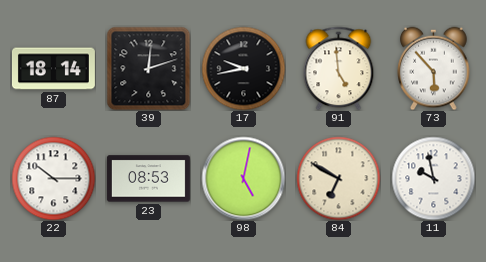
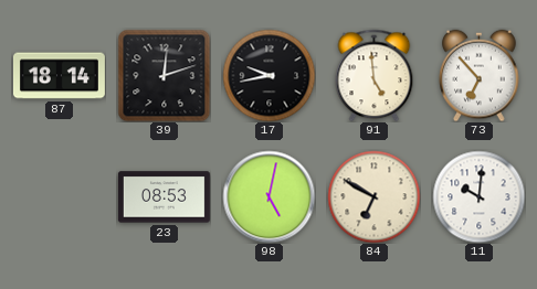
73: 5:53 -> 6:53
22: 10:15 -> none
11: 9:58 -> 10:01
